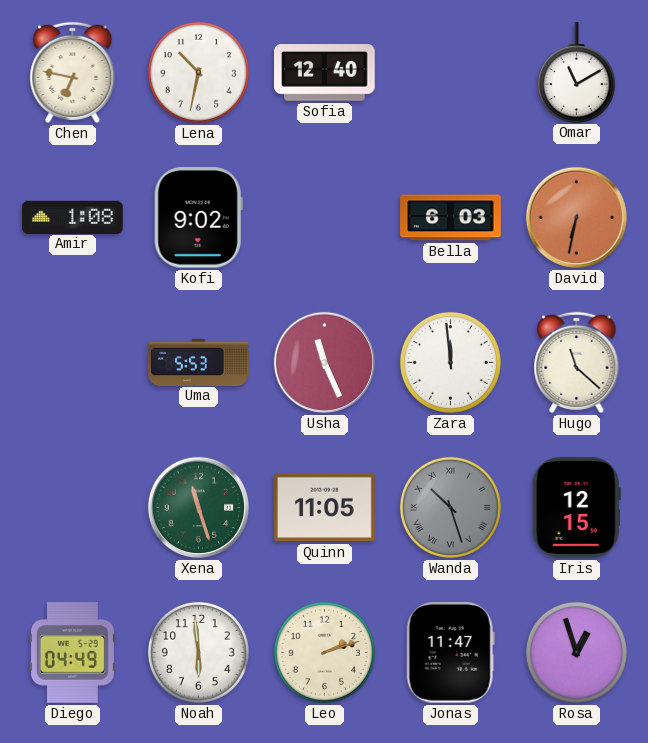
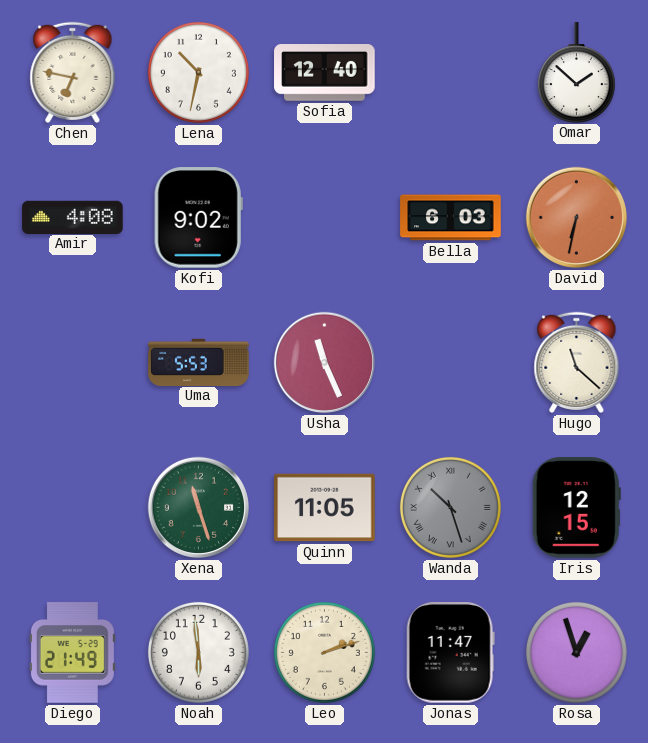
Omar: 11:10 -> 1:52
Amir: 1:08 -> 4:08
Zara: 11:59 -> none
Diego: 04:49 -> 21:49
